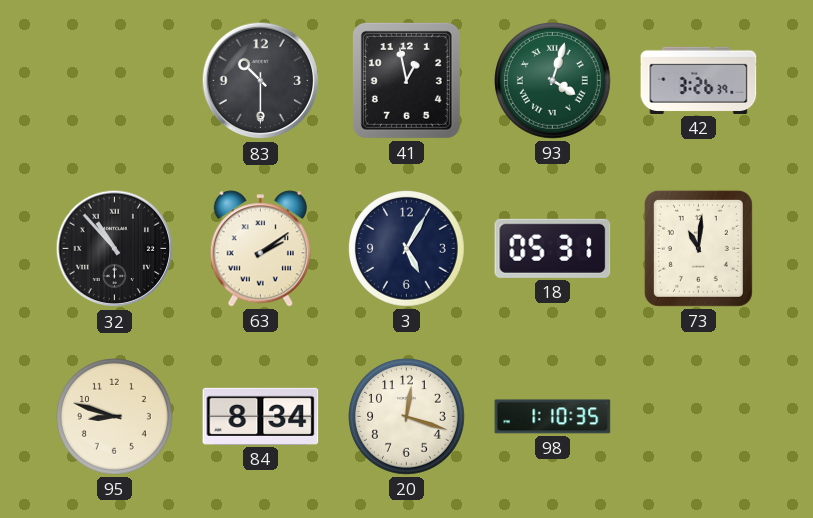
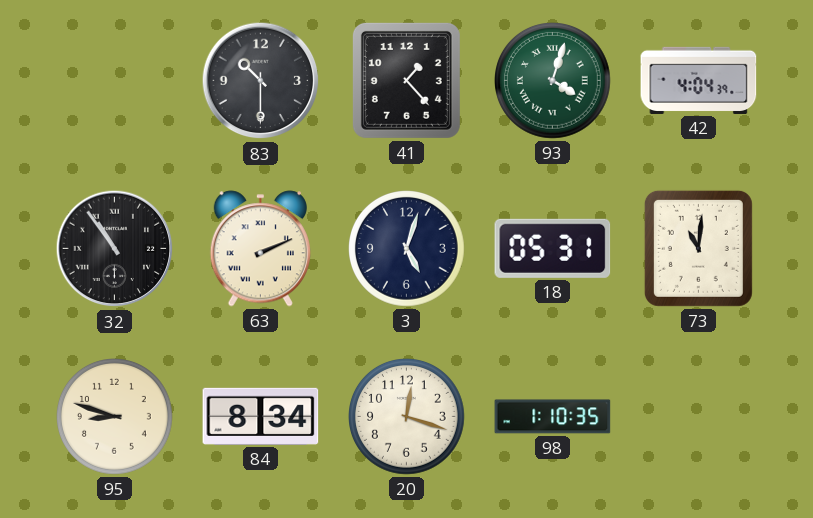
41: 12:58 -> 1:23
42: 3:26 -> 4:04
32: 10:53 -> 10:54
63: 2:09 -> 2:11
3: 5:05 -> 5:03
